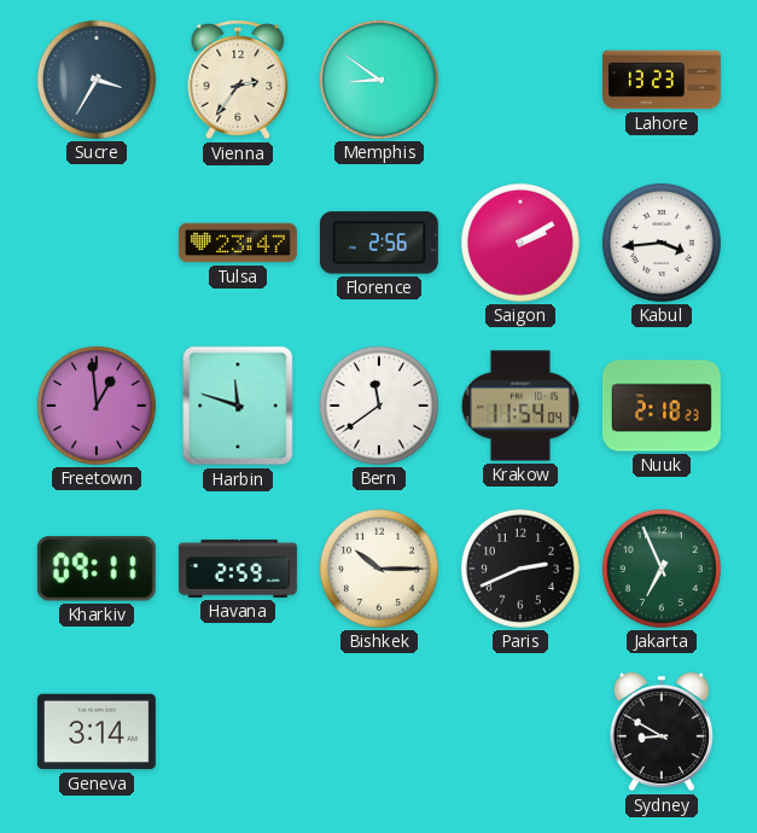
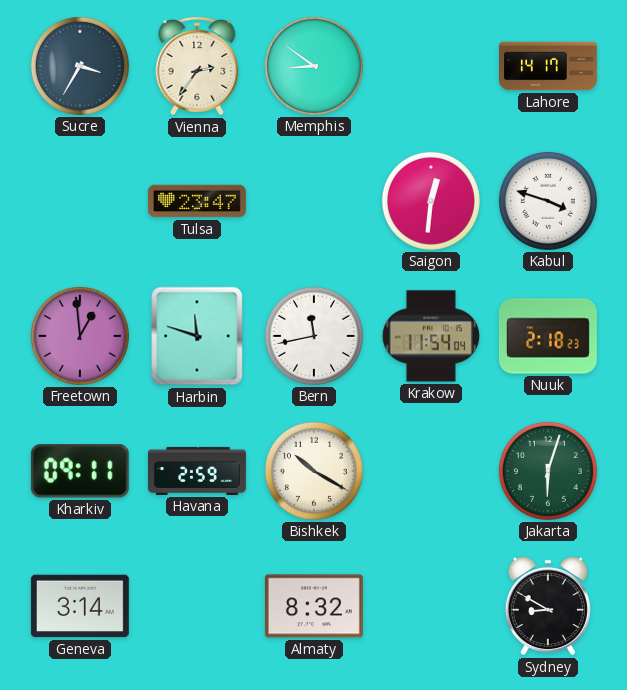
Lahore: 13:23 -> 14:17
Florence: 2:56 -> none
Saigon: 2:10 -> 12:31
Kabul: 3:44 -> 3:48
Bern: 11:39 -> 11:43
Bishkek: 10:15 -> 10:20
Paris: 2:41 -> none
Jakarta: 6:56 -> 6:03
Almaty: none -> 8:32
